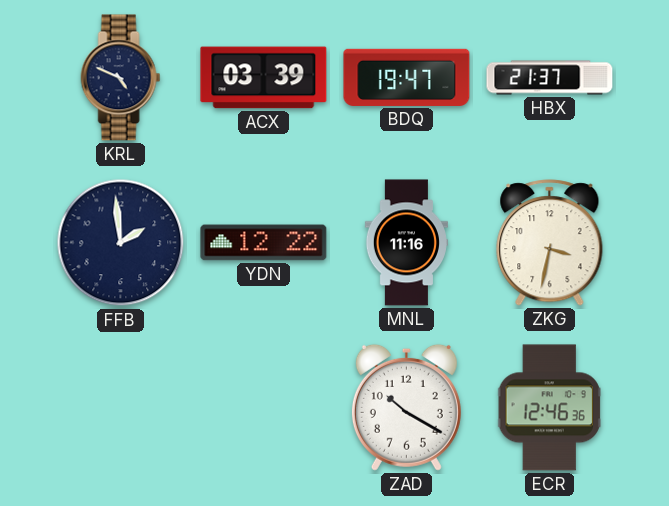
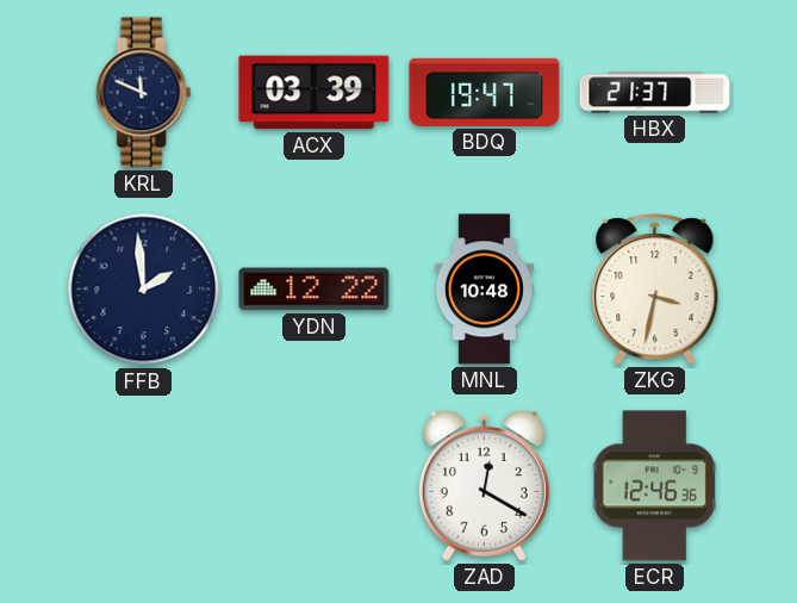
KRL: 4:49 -> 11:49
MNL: 11:16 -> 10:48
ZAD: 10:20 -> 12:20
